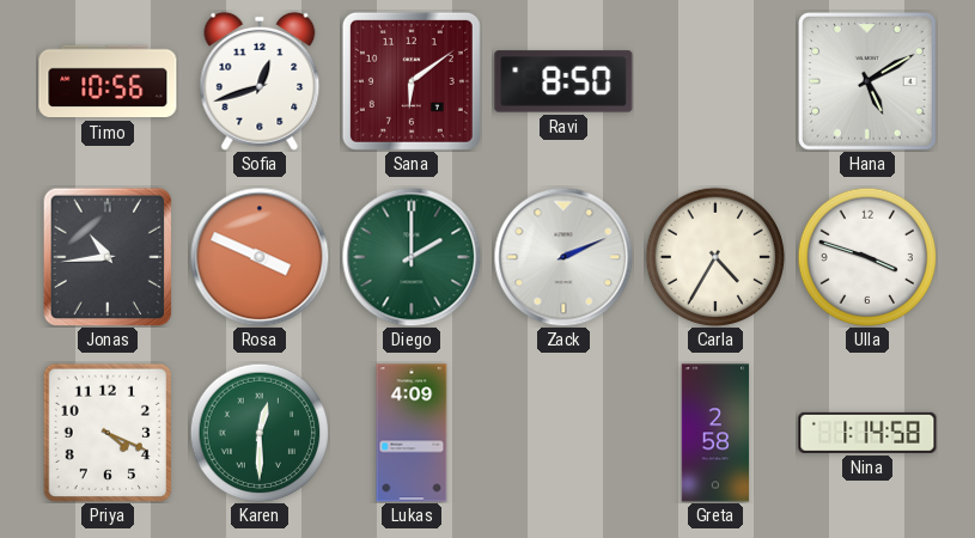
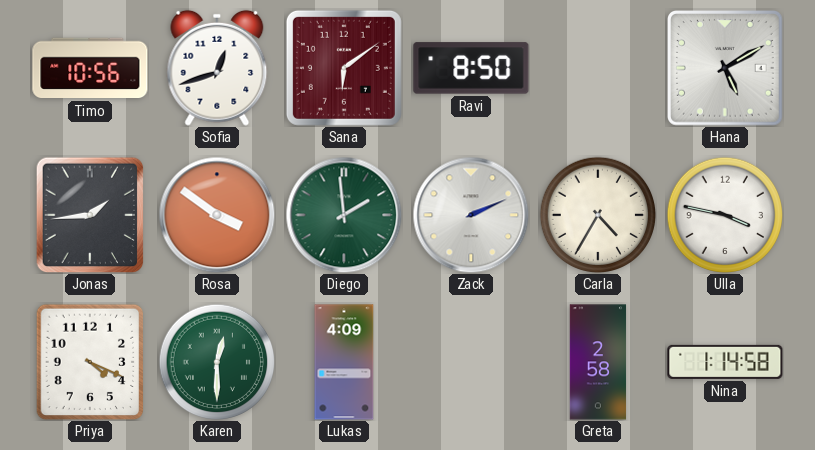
Jonas: 10:44 -> 1:44
Rosa: 3:49 -> 3:51
Diego: 2:00 -> 1:59
Ulla: 3:48 -> 3:47
